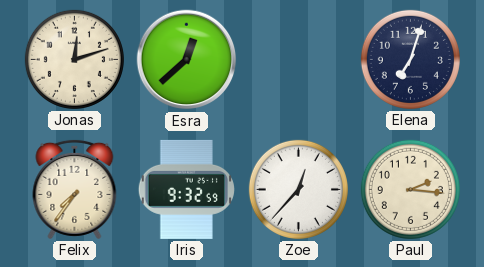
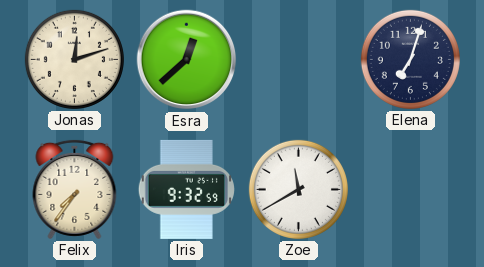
Zoe: 12:37 -> 11:40
Paul: 2:16 -> none
